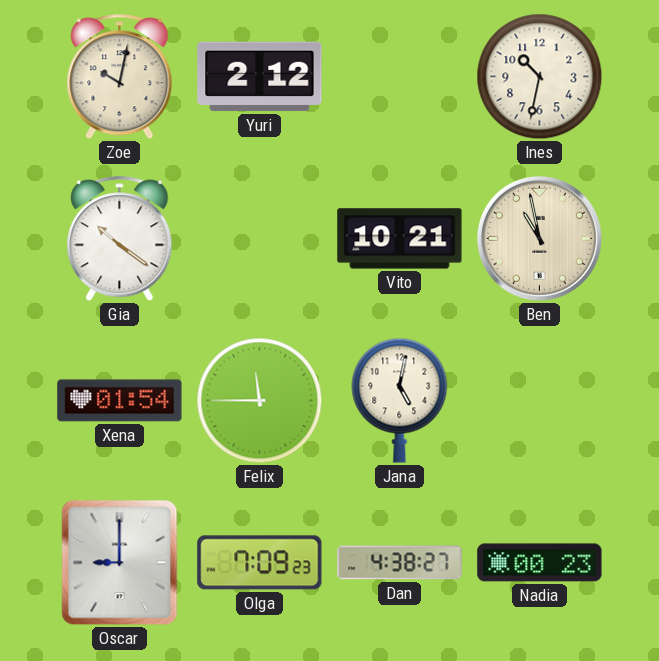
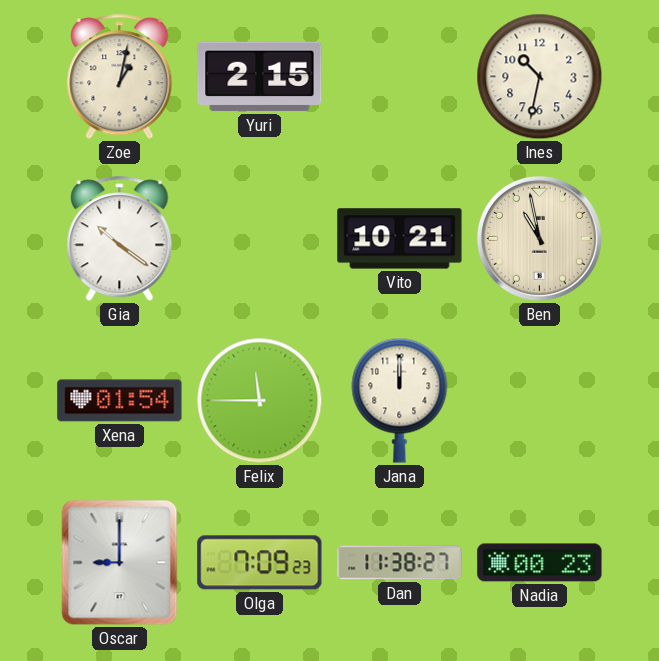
Zoe: 10:02 -> 1:02
Yuri: 2:12 -> 2:15
Jana: 5:02 -> 12:00
Dan: 4:38 -> 11:38
